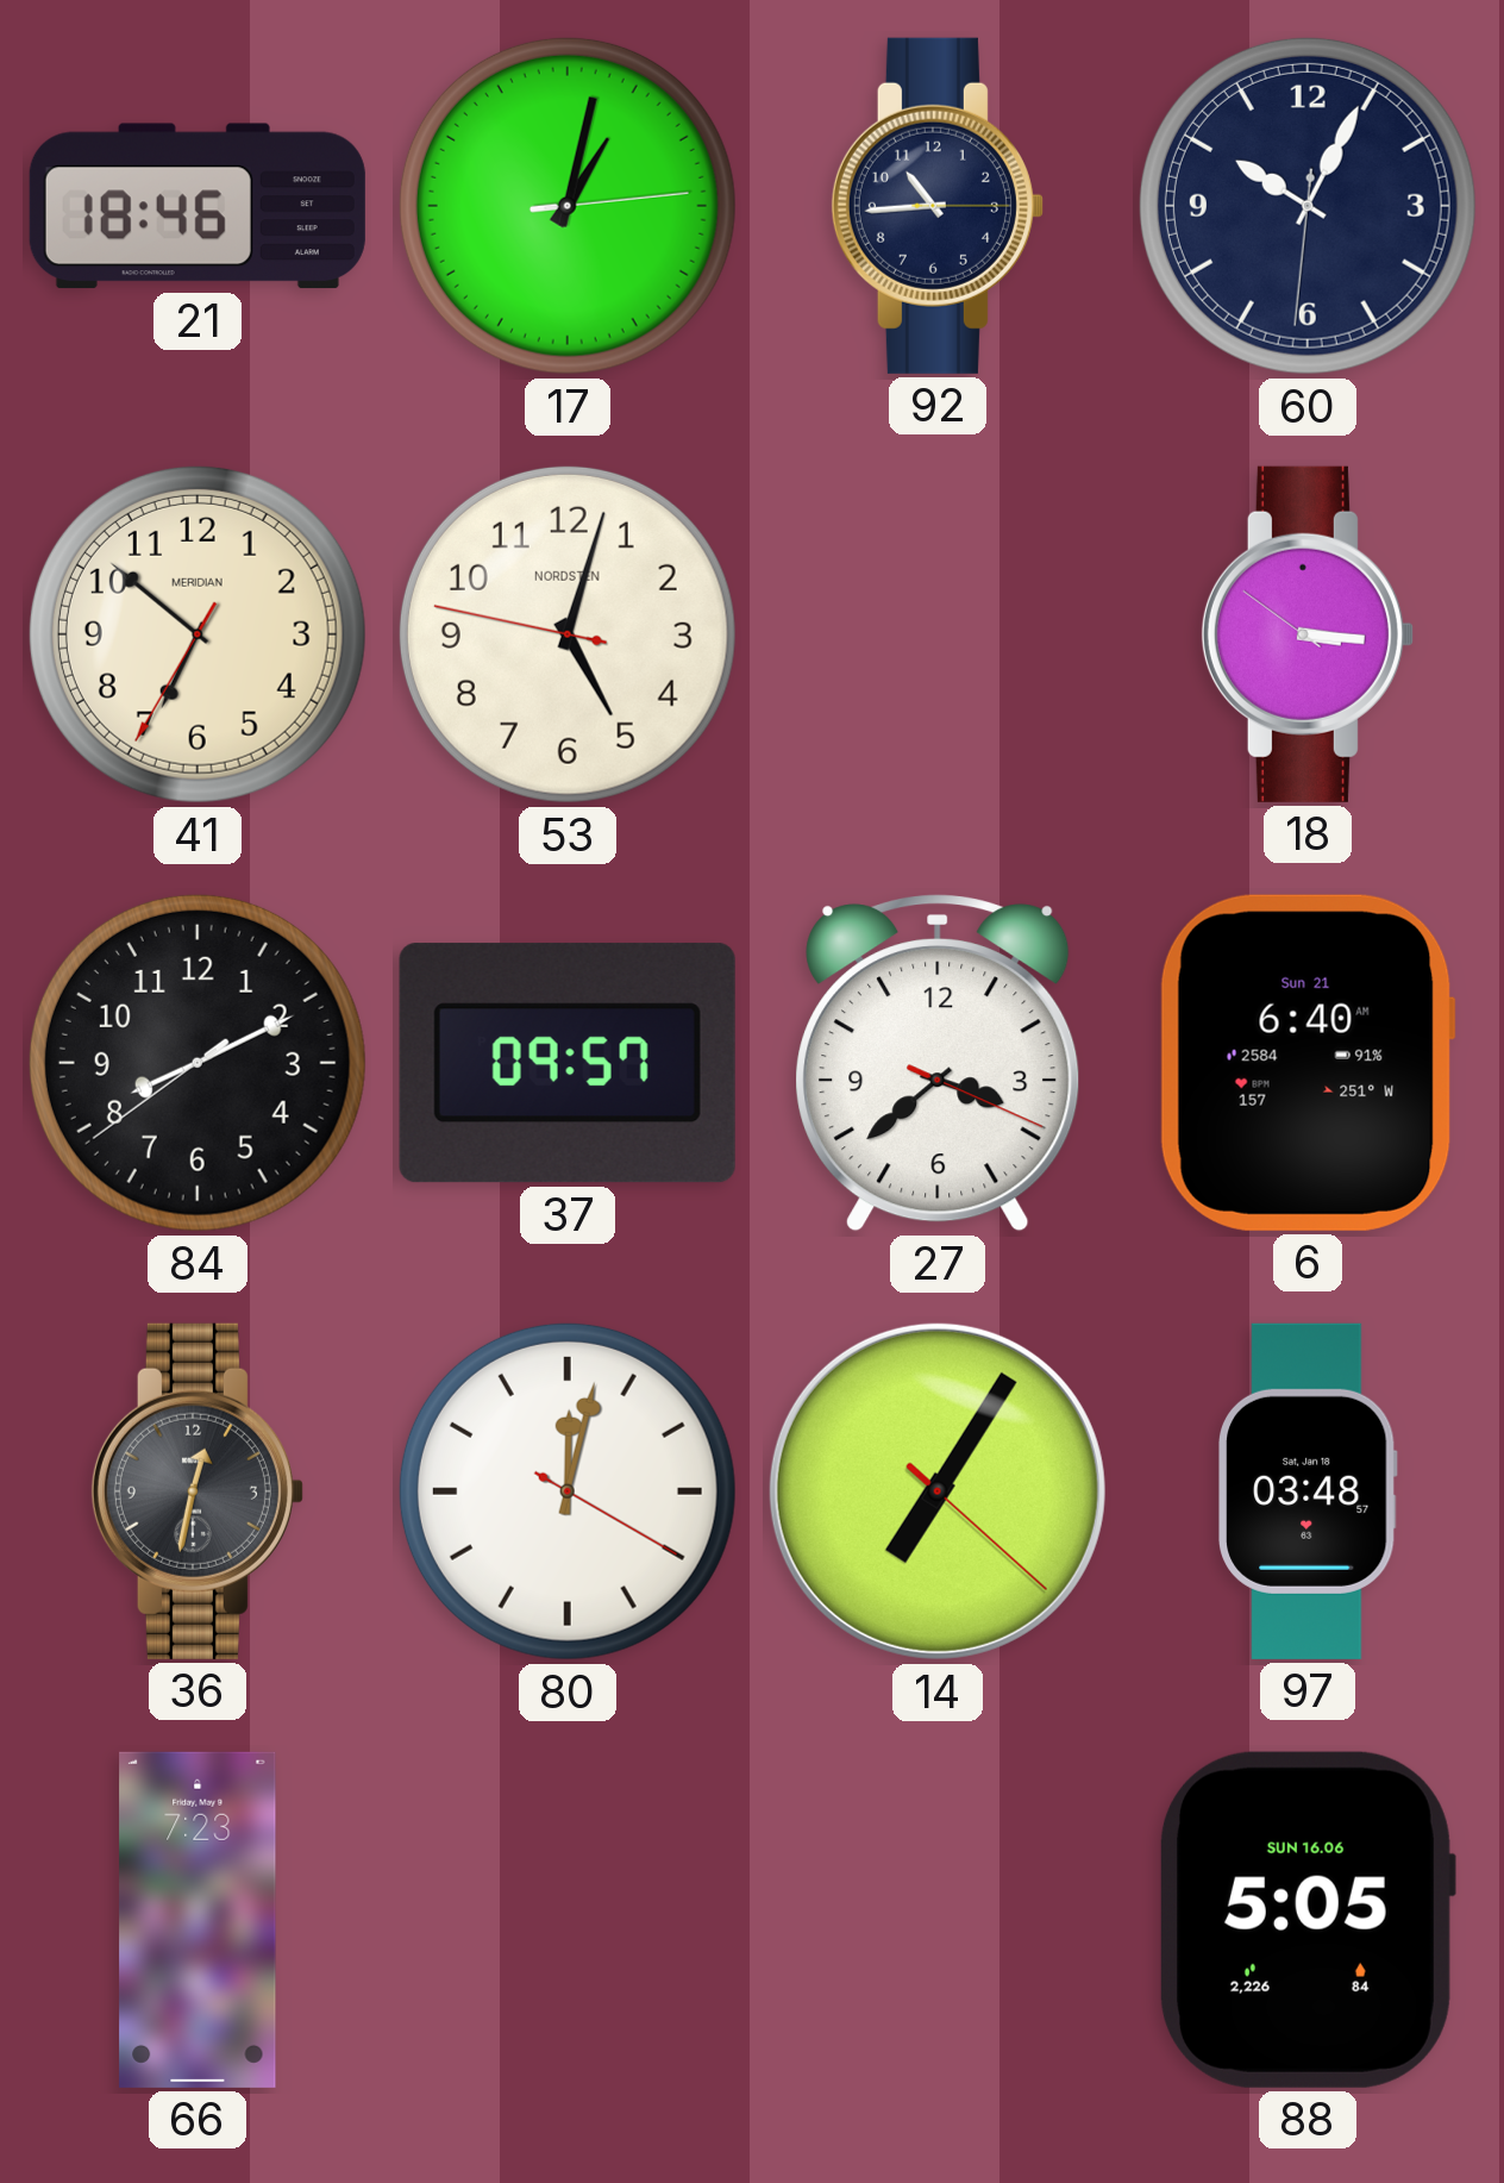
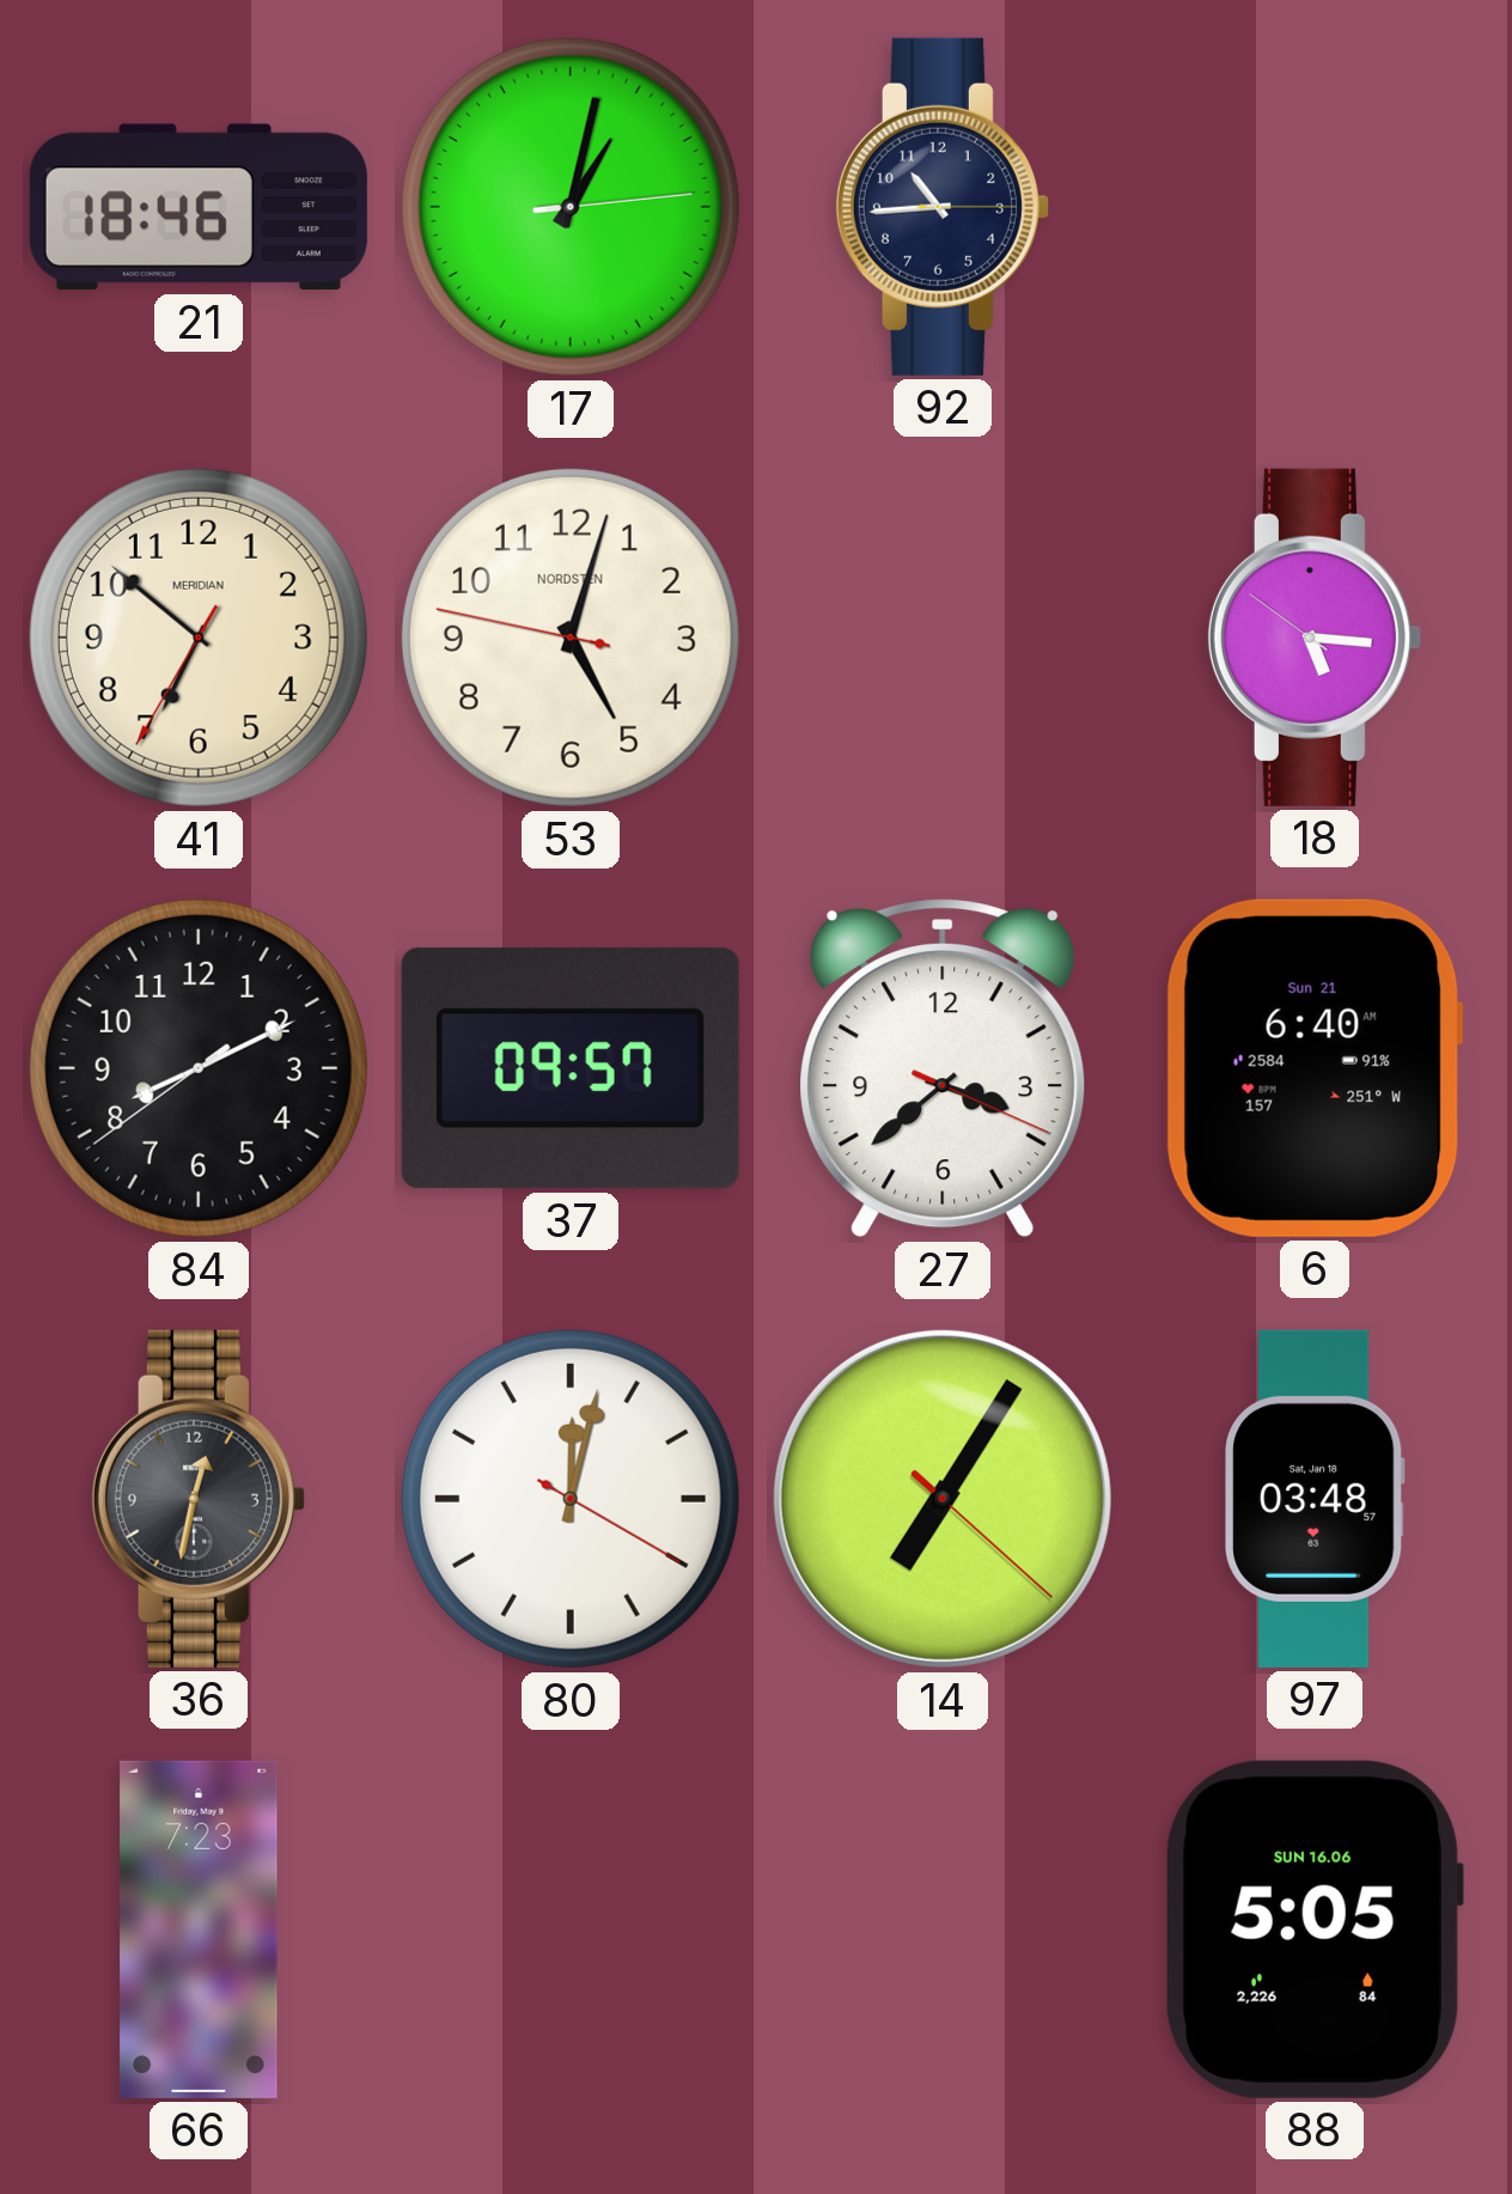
60: 10:04 -> none
18: 3:15 -> 5:15
